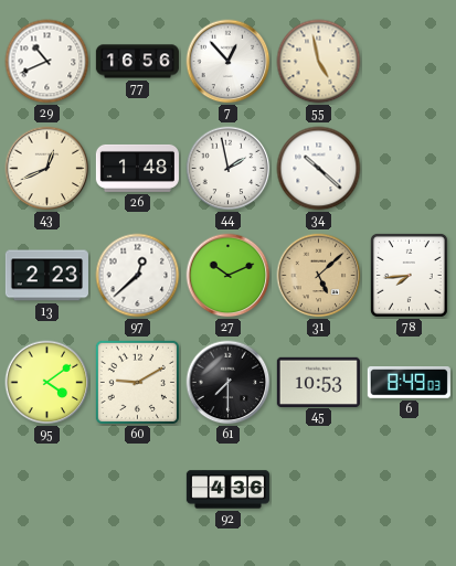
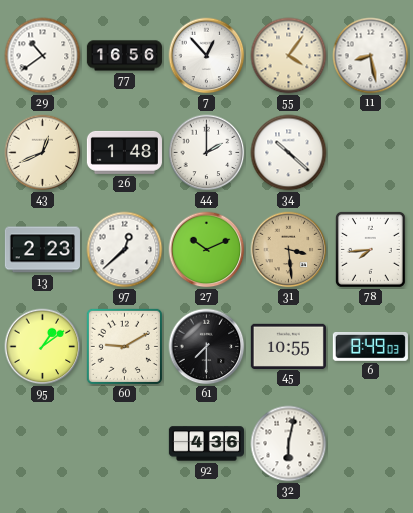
29: 10:41 -> 10:39
55: 4:58 -> 4:06
11: none -> 8:28
44: 1:58 -> 2:00
31: 5:08 -> 3:29
95: 4:09 -> 1:09
45: 10:53 -> 10:55
32: none -> 6:02
